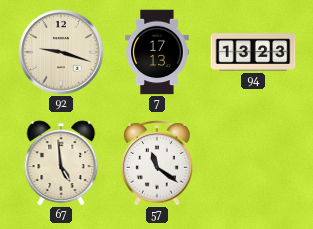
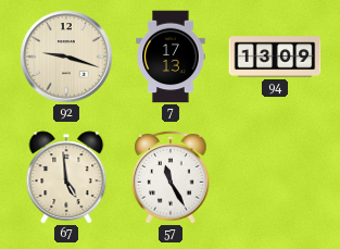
94: 13:23 -> 13:09
57: 11:21 -> 11:25
